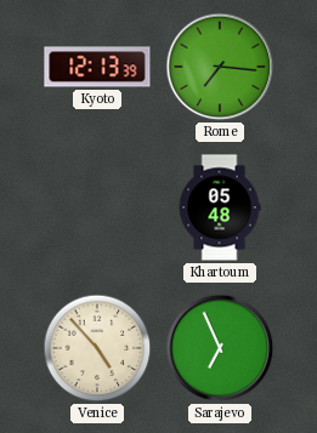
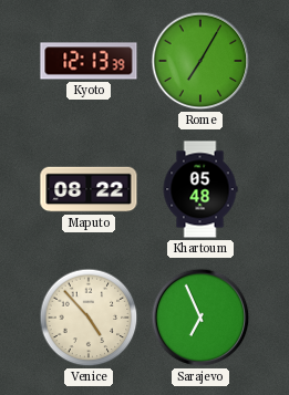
Rome: 7:16 -> 7:05
Maputo: none -> 08:22
